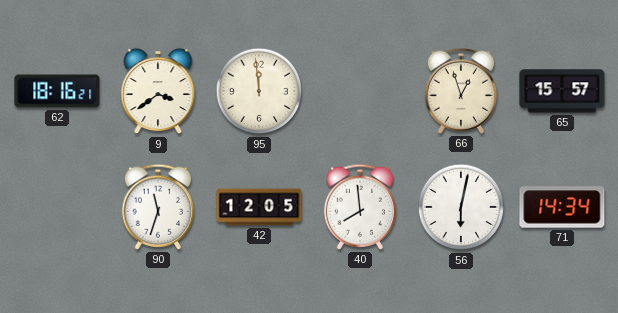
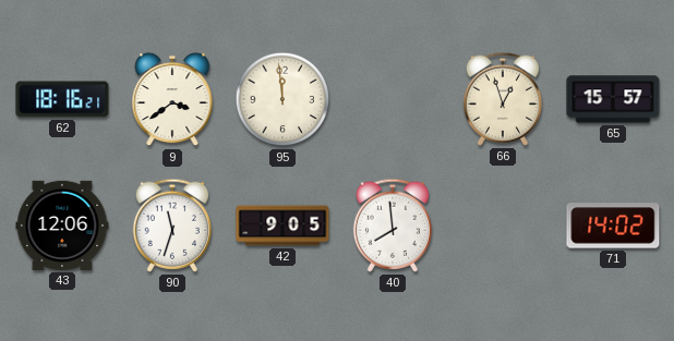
43: none -> 12:06
42: 12:05 -> 9:05
56: 6:02 -> none
71: 14:34 -> 14:02
